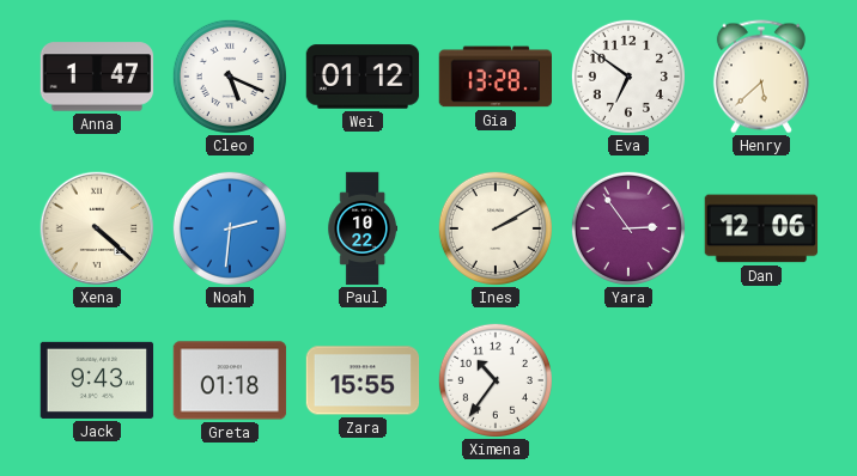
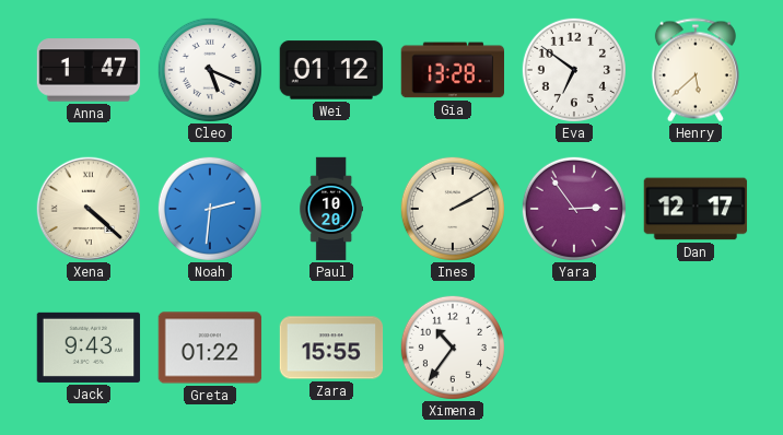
Paul: 10:22 -> 10:20
Dan: 12:06 -> 12:17
Greta: 01:18 -> 01:22
